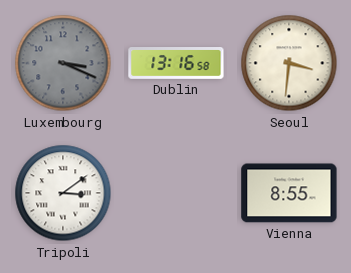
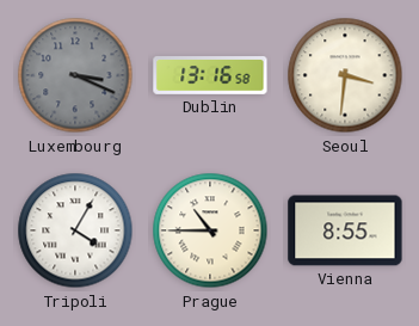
Tripoli: 3:09 -> 4:05
Prague: none -> 10:45
